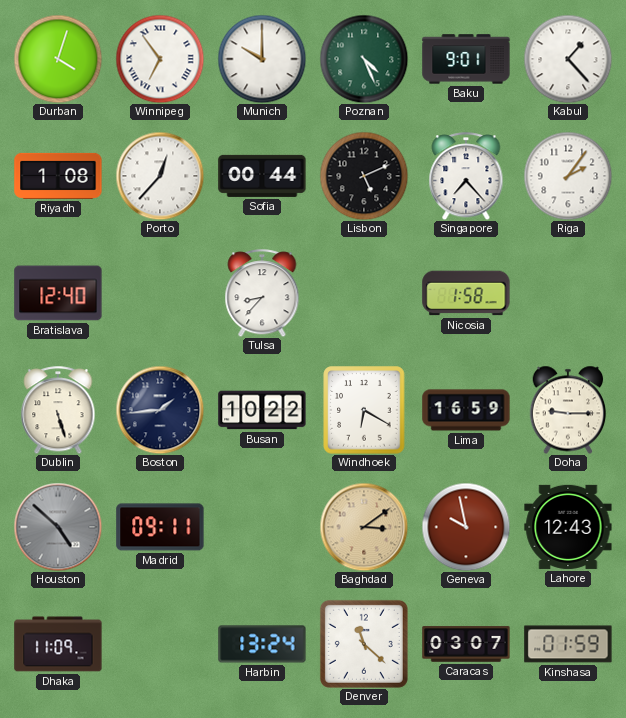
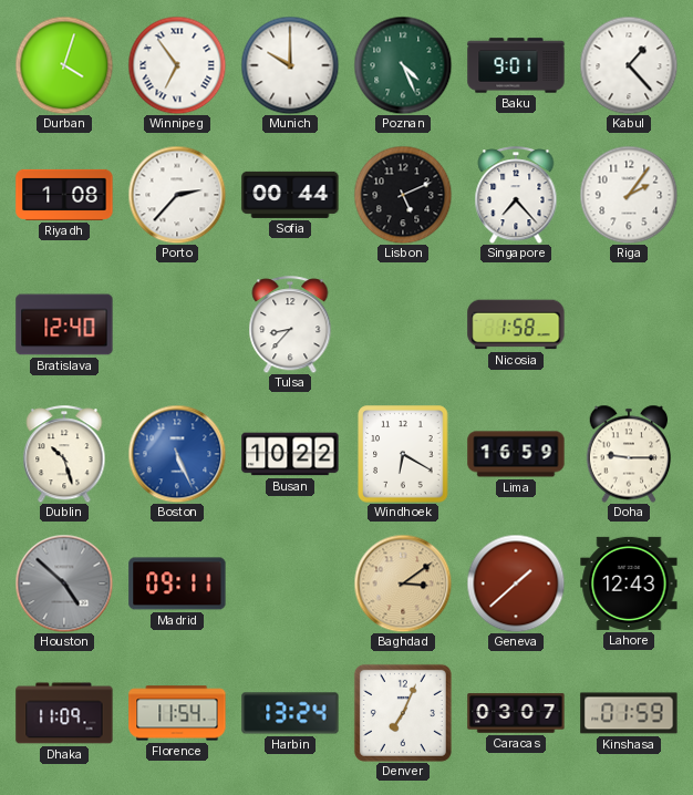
Porto: 12:37 -> 2:37
Dublin: 5:27 -> 10:27
Boston: 1:44 -> 5:26
Boston dial: navy -> blue
Geneva: 9:58 -> 1:38
Florence: none -> 11:54
Denver: 11:22 -> 7:04
